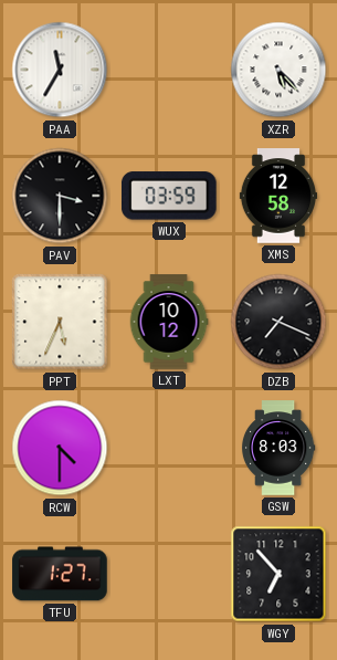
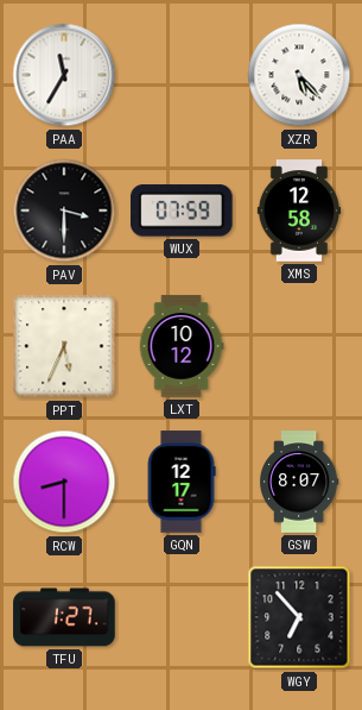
WUX: 03:59 -> 07:59
DZB: 7:19 -> none
RCW: 4:30 -> 8:30
GQN: none -> 12:17
GSW: 8:03 -> 8:07
